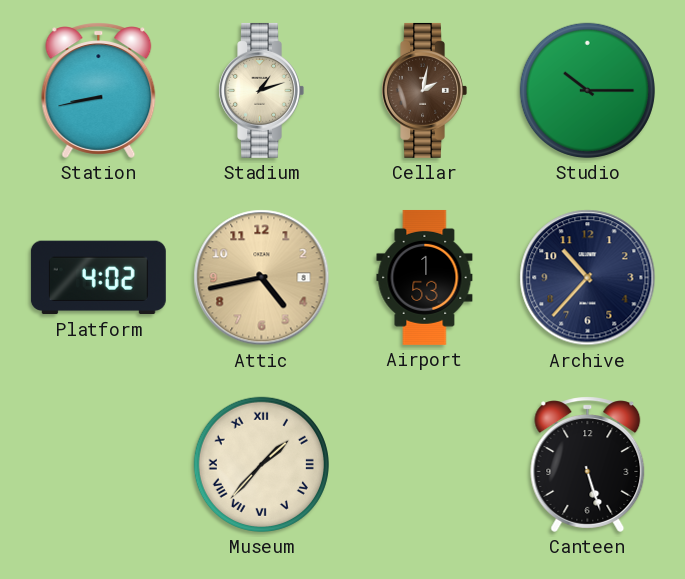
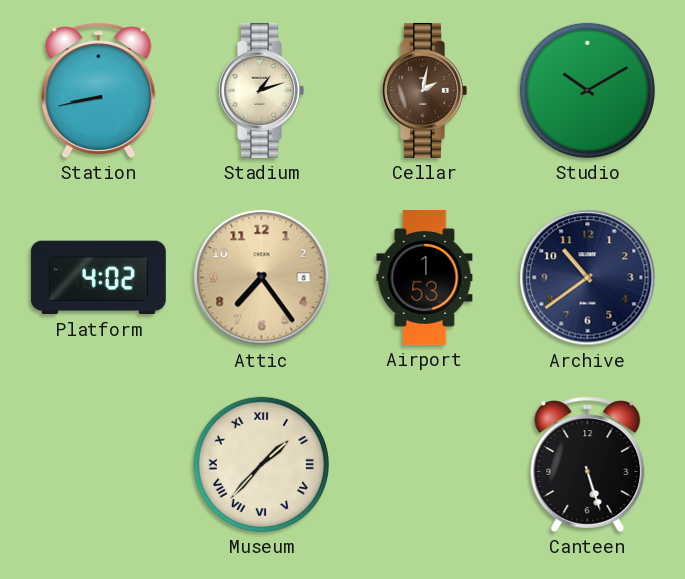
Studio: 10:15 -> 10:10
Attic: 4:43 -> 7:24
Archive: 10:37 -> 10:39
